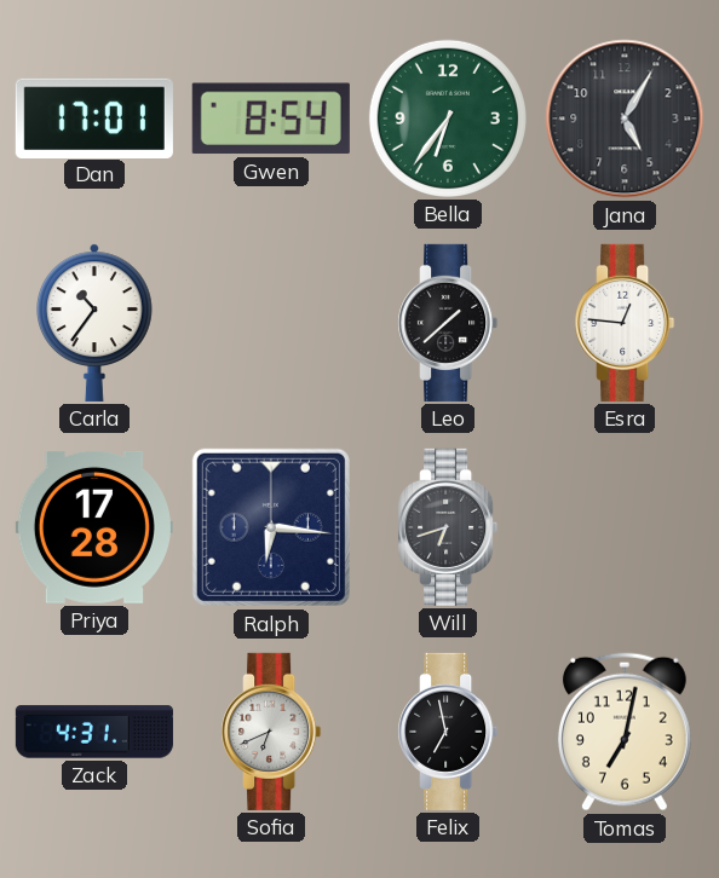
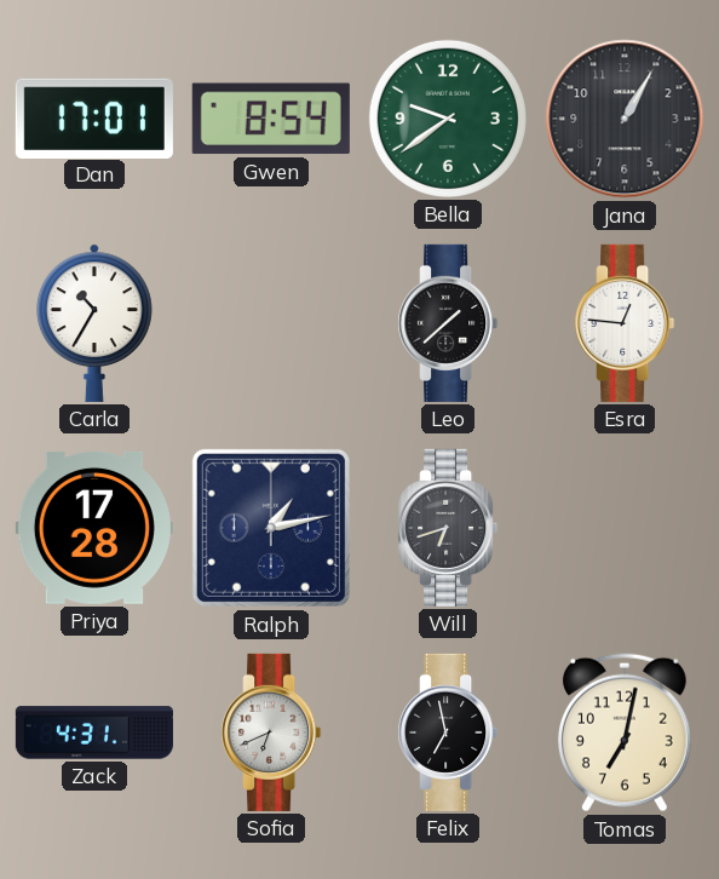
Bella: 6:36 -> 9:39
Jana: 5:05 -> 1:05
Carla: 10:36 -> 10:35
Ralph: 6:16 -> 1:13
